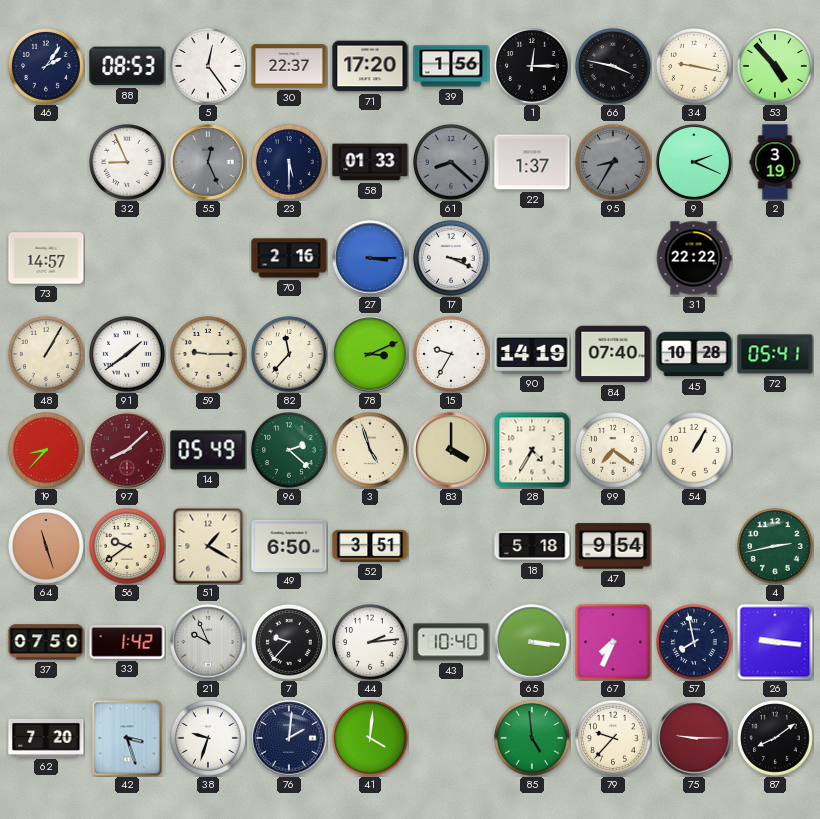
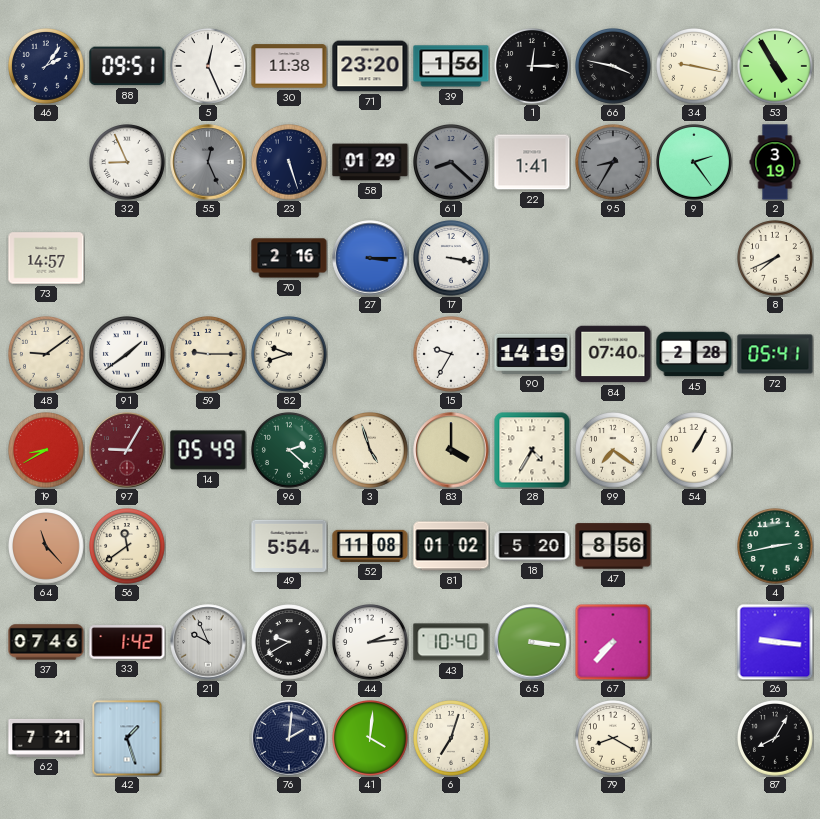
88: 08:53 -> 09:51
5: 12:24 -> 12:26
30: 22:37 -> 11:38
71: 17:20 -> 23:20
53: 4:53 -> 4:55
23: 5:30 -> 5:27
58: 01:33 -> 01:29
22: 1:37 -> 1:41
9: 2:19 -> 2:24
17: 3:19 -> 3:17
31: 22:22 -> none
8: none -> 7:41
48: 1:05 -> 9:09
82: 11:37 -> 9:42
78: 3:11 -> none
45: 10:28 -> 2:28
19: 8:37 -> 8:40
97: 8:08 -> 9:05
64: 11:27 -> 11:23
56: 9:39 -> 11:39
51: 1:20 -> none
49: 6:50 -> 5:54
52: 3:51 -> 11:08
81: none -> 01:02
18: 5:18 -> 5:20
47: 9:54 -> 8:56
37: 07:50 -> 07:46
7: 9:37 -> 9:40
67: 7:34 -> 7:37
57: 7:58 -> none
62: 7:20 -> 7:21
42: 3:27 -> 1:27
38: 9:33 -> none
6: none -> 7:03
85: 4:59 -> none
79: 9:37 -> 8:20
75: 9:15 -> none
87: 8:09 -> 8:05
